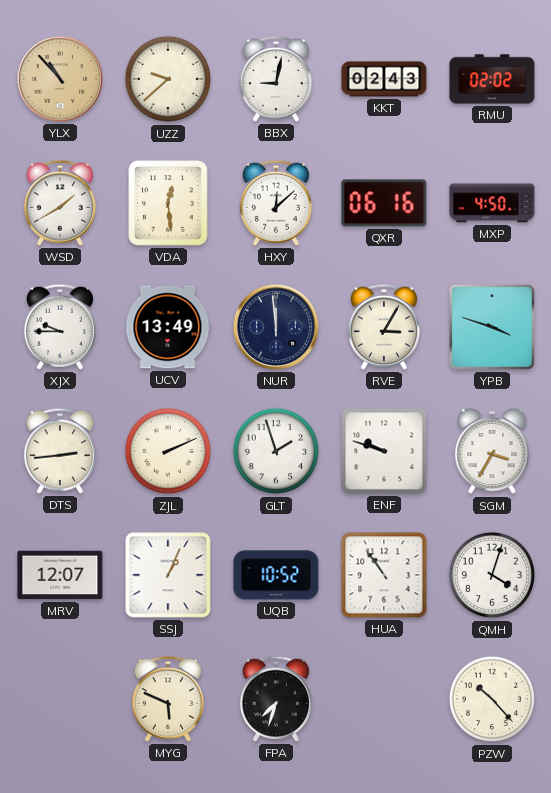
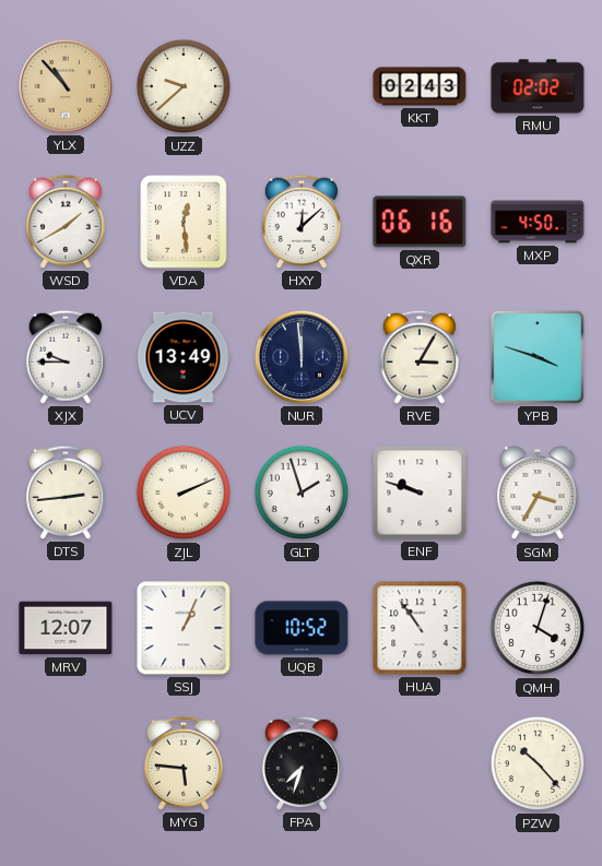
BBX: 9:02 -> none
MYG: 5:49 -> 5:46
